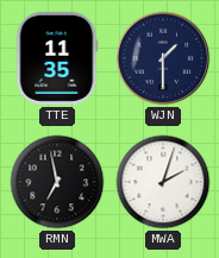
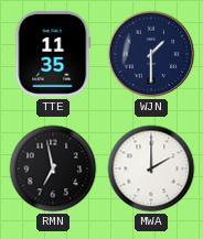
MWA: 2:03 -> 2:00
